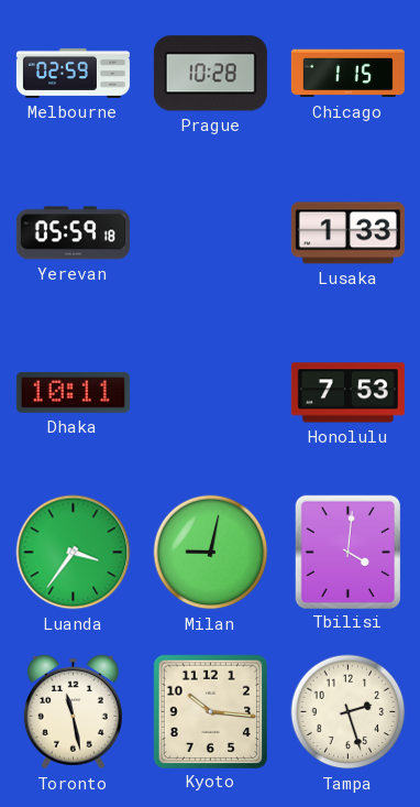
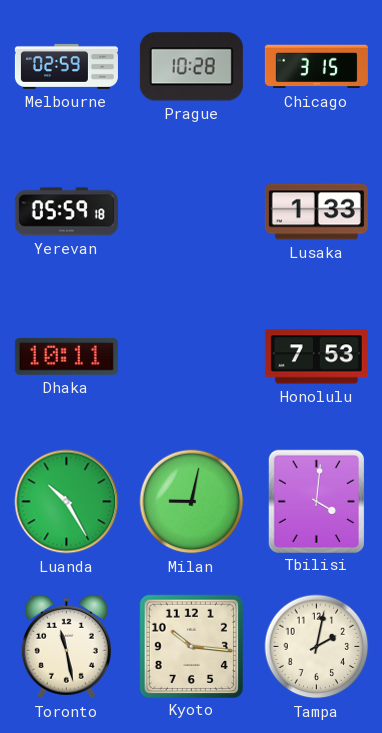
Chicago: 1:15 -> 3:15
Luanda: 3:36 -> 10:25
Tampa: 2:27 -> 2:02
